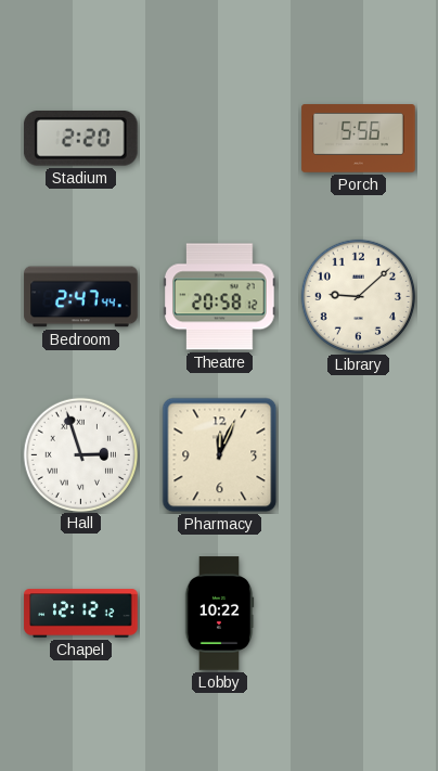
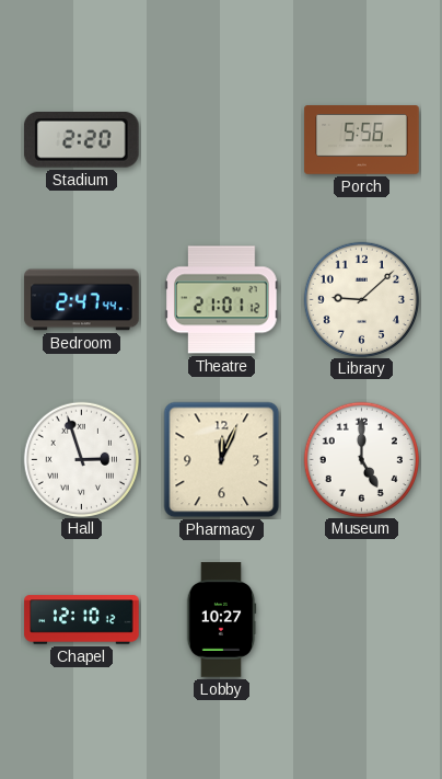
Theatre: 20:58 -> 21:01
Museum: none -> 5:00
Chapel: 12:12 -> 12:10
Lobby: 10:22 -> 10:27
